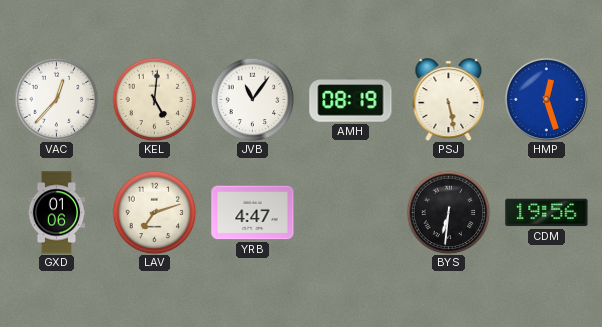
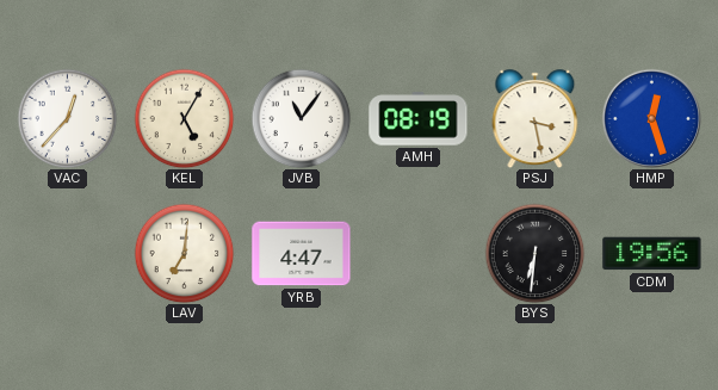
KEL: 5:01 -> 5:05
PSJ: 5:28 -> 3:28
GXD: 01:06 -> none
LAV: 7:12 -> 7:01
